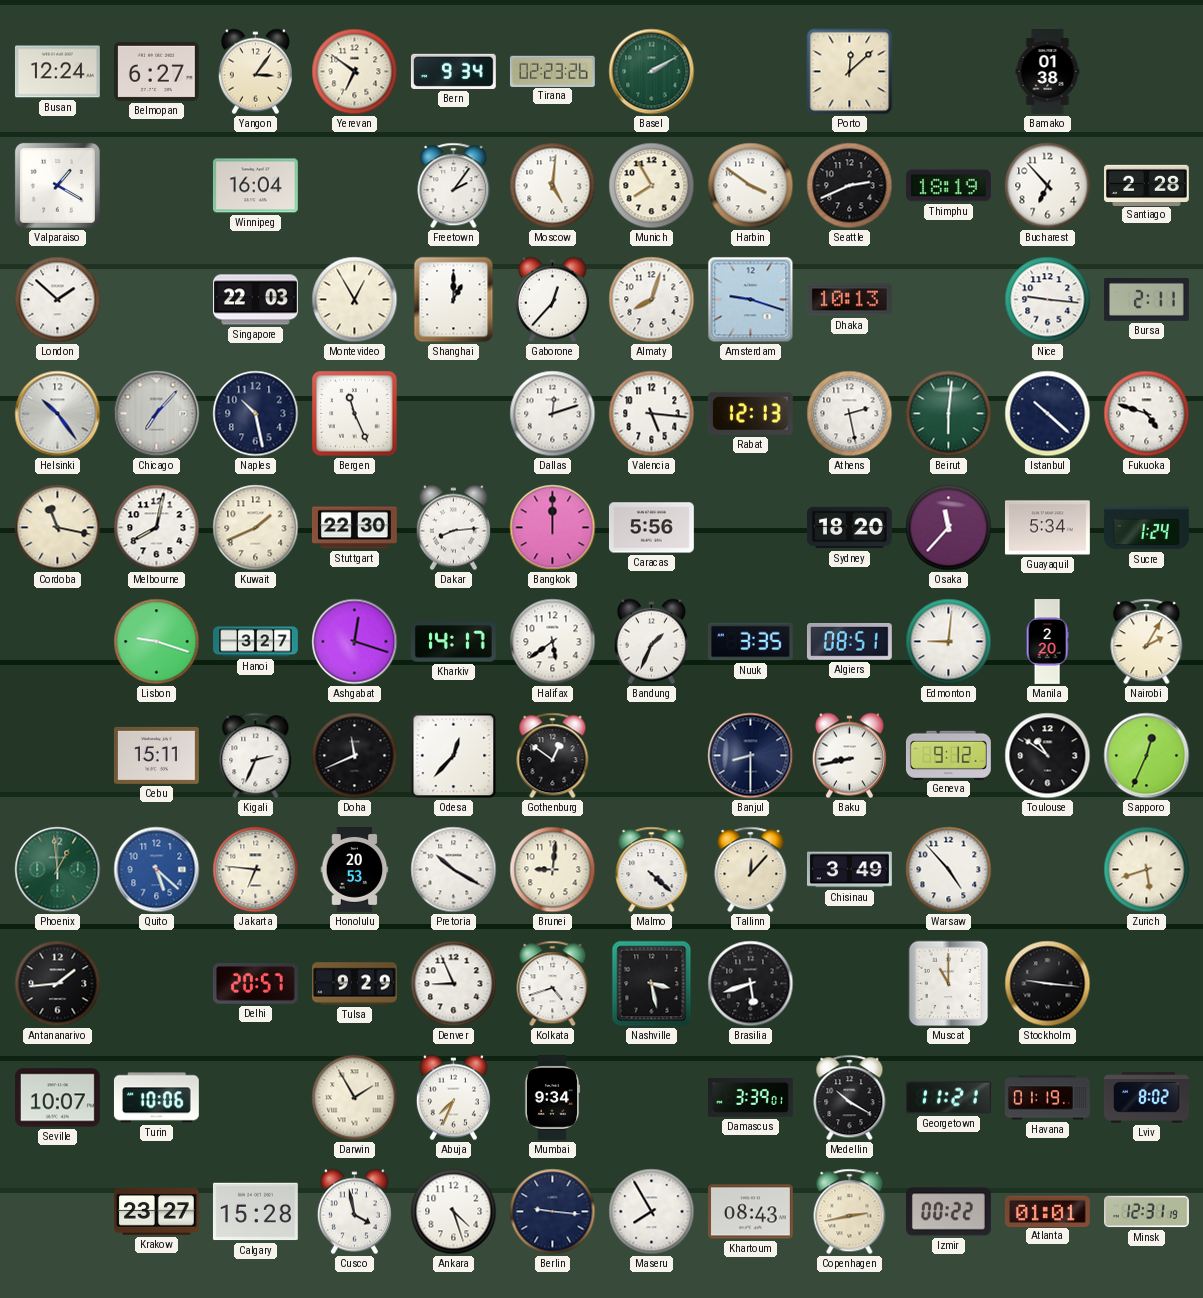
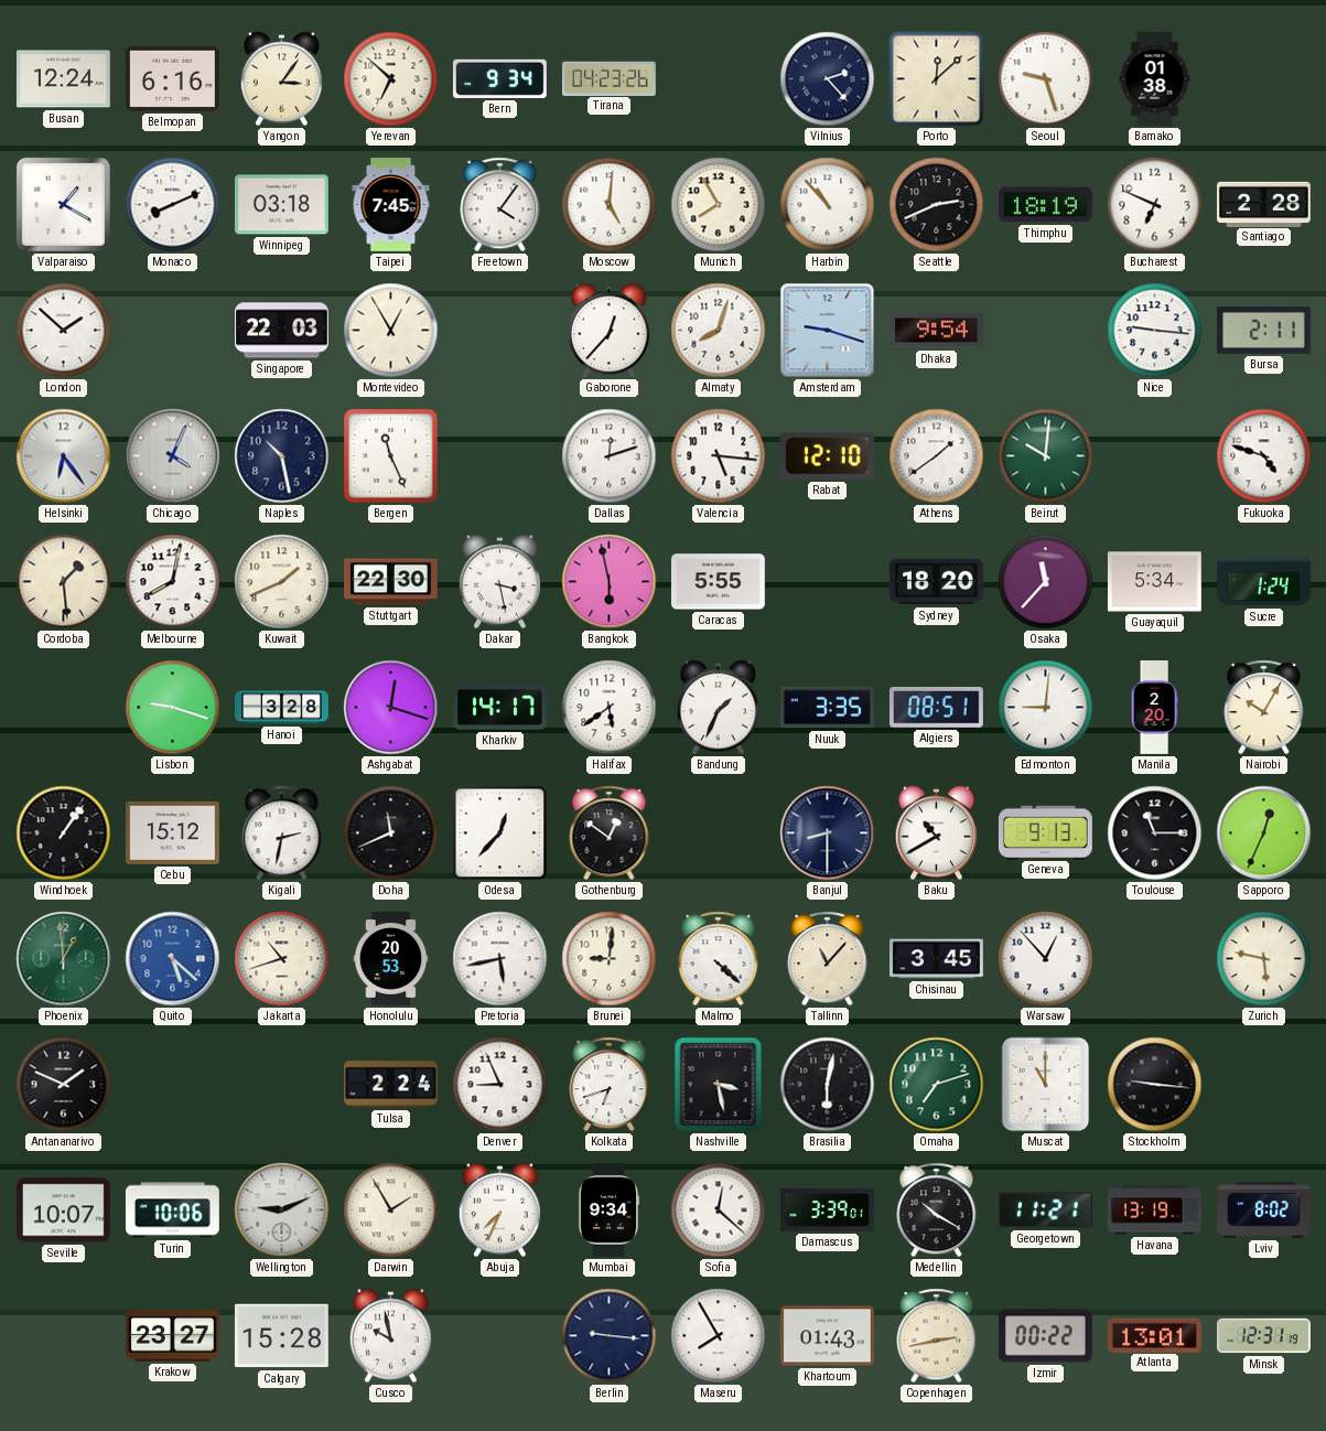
Belmopan: 6:27 -> 6:16
Yerevan: 6:51 -> 6:52
Tirana: 02:23 -> 04:23
Basel: 2:10 -> none
Vilnius: none -> 2:23
Seoul: none -> 9:27
Monaco: none -> 8:11
Winnipeg: 16:04 -> 03:18
Taipei: none -> 7:45
Freetown: 2:06 -> 4:06
Harbin: 3:51 -> 10:53
Bucharest: 6:53 -> 6:49
Shanghai: 1:00 -> none
Dhaka: 10:13 -> 9:54
Helsinki: 10:24 -> 6:24
Chicago: 7:07 -> 4:04
Rabat: 12:13 -> 12:10
Athens: 2:28 -> 1:39
Beirut: 6:01 -> 10:01
Istanbul: 10:22 -> none
Cordoba: 11:17 -> 1:29
Dakar: 8:14 -> 3:28
Bangkok: 12:00 -> 5:58
Caracas: 5:56 -> 5:55
Hanoi: 3:27 -> 3:28
Nairobi: 2:05 -> 10:05
Windhoek: none -> 1:06
Cebu: 15:11 -> 15:12
Kigali: 2:34 -> 2:32
Baku: 8:43 -> 10:40
Geneva: 9:12 -> 9:13
Toulouse: 10:51 -> 11:15
Jakarta: 6:46 -> 10:42
Pretoria: 10:20 -> 5:43
Tallinn: 12:07 -> 11:07
Chisinau: 3:49 -> 3:45
Warsaw: 4:53 -> 12:53
Zurich: 5:42 -> 5:47
Antananarivo: 1:44 -> 1:49
Delhi: 20:57 -> none
Tulsa: 9:29 -> 2:24
Kolkata: 4:42 -> 6:42
Brasilia: 5:42 -> 6:02
Omaha: none -> 7:12
Wellington: none -> 9:11
Sofia: none -> 12:22
Havana: 01:19 -> 13:19
Cusco: 3:58 -> 9:58
Ankara: 4:27 -> none
Khartoum: 08:43 -> 01:43
Atlanta: 01:01 -> 13:01
